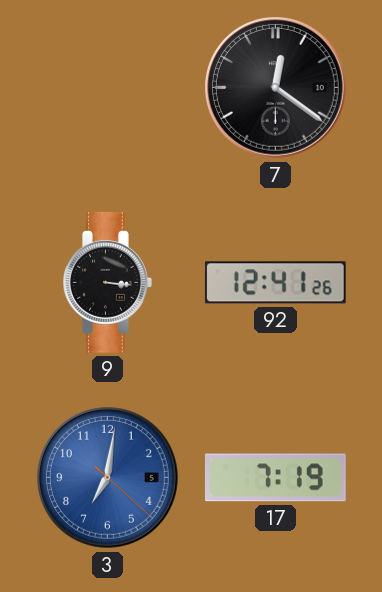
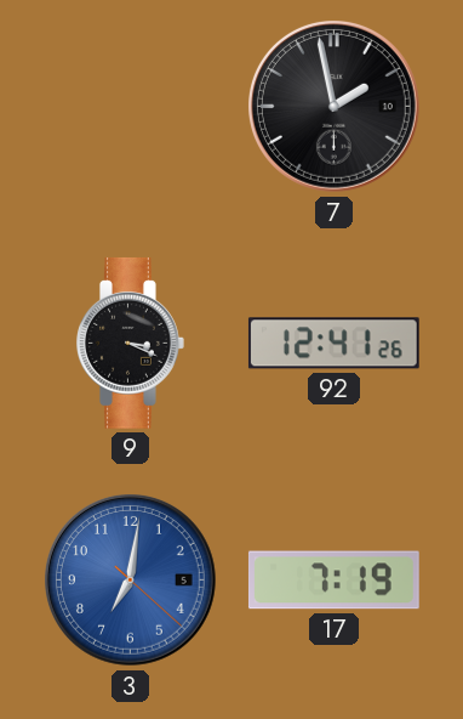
7: 12:21 -> 1:58
9: 3:16 -> 3:19
